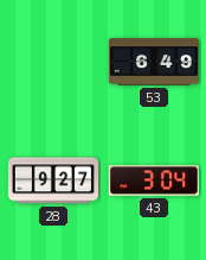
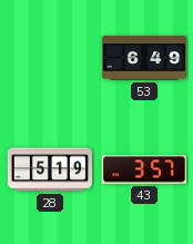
28: 9:27 -> 5:19
43: 3:04 -> 3:57
